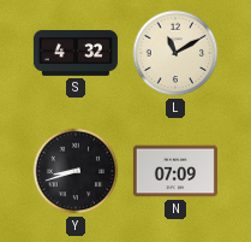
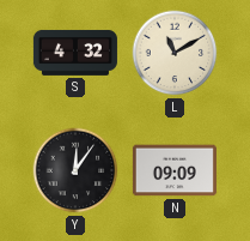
Y: 8:42 -> 12:06
N: 07:09 -> 09:09
